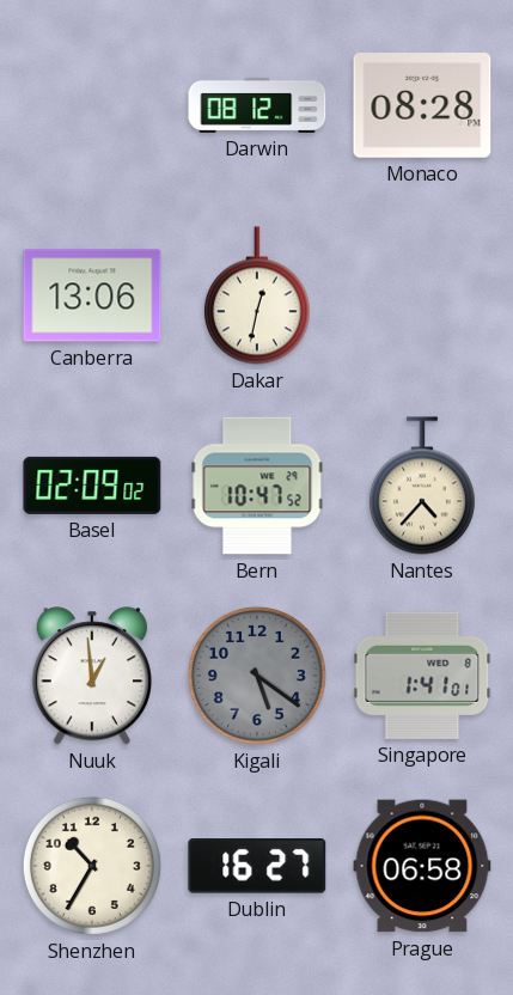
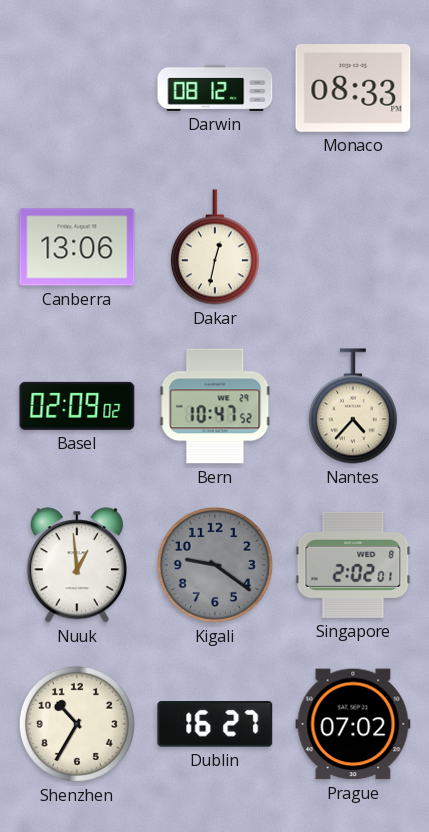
Monaco: 08:28 -> 08:33
Kigali: 5:21 -> 9:21
Singapore: 1:41 -> 2:02
Prague: 06:58 -> 07:02
